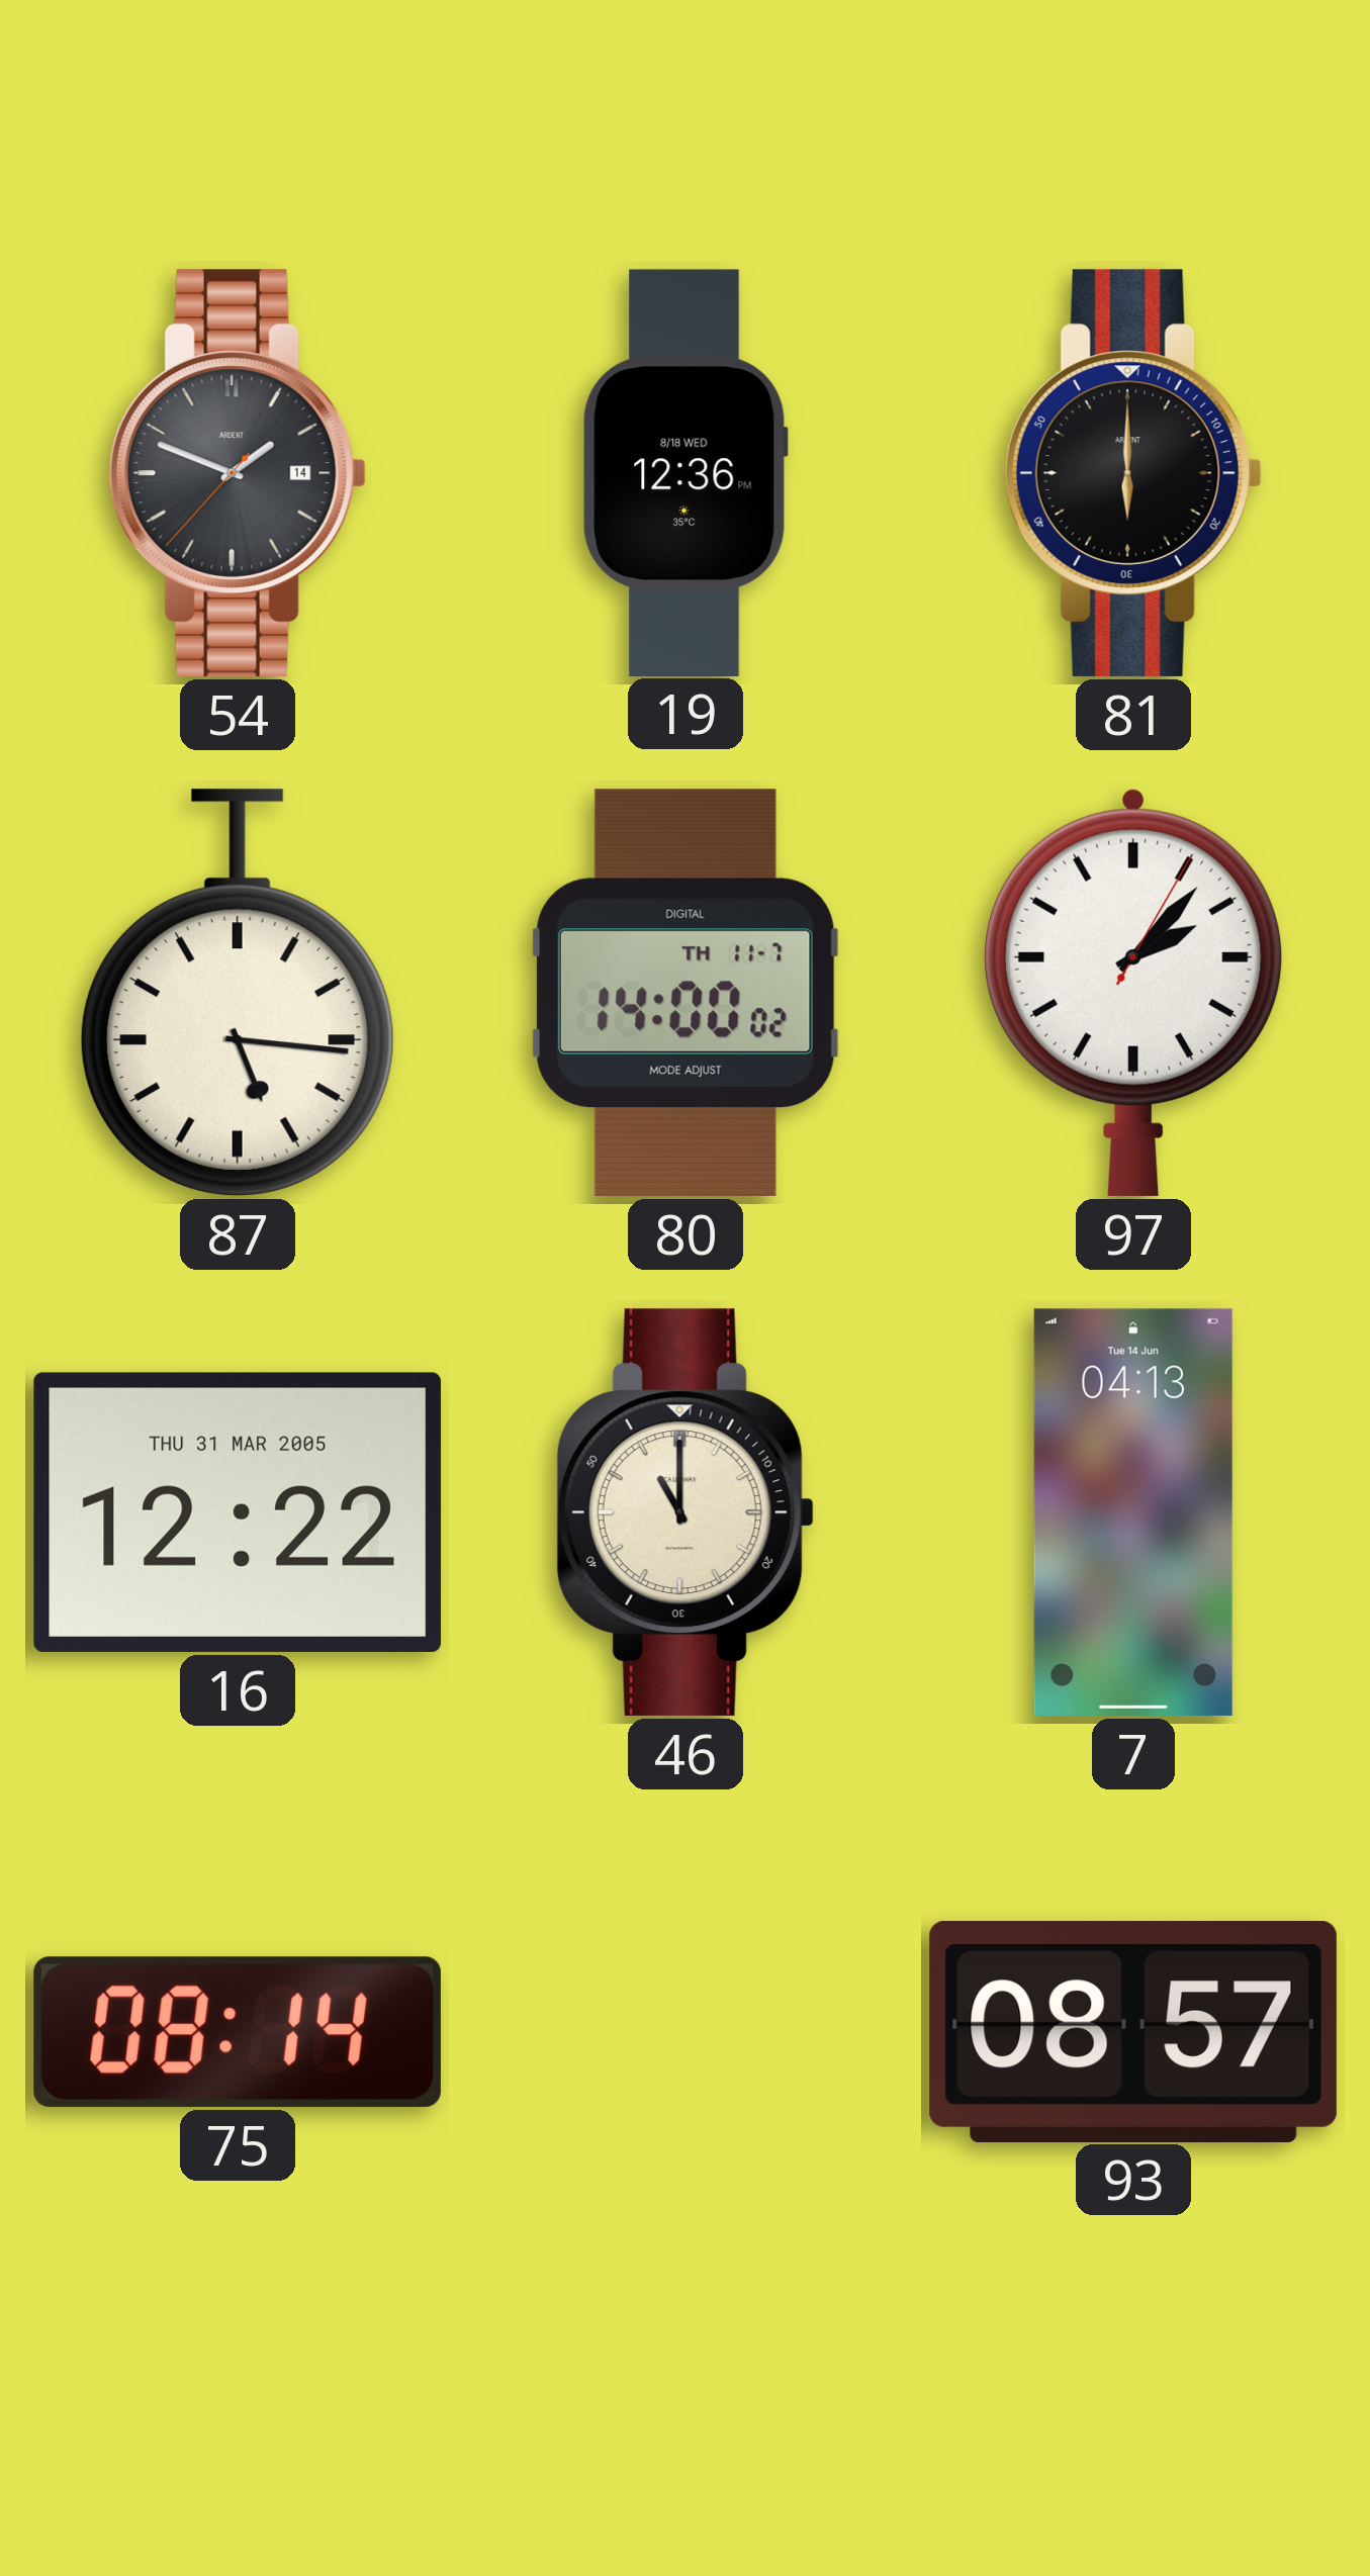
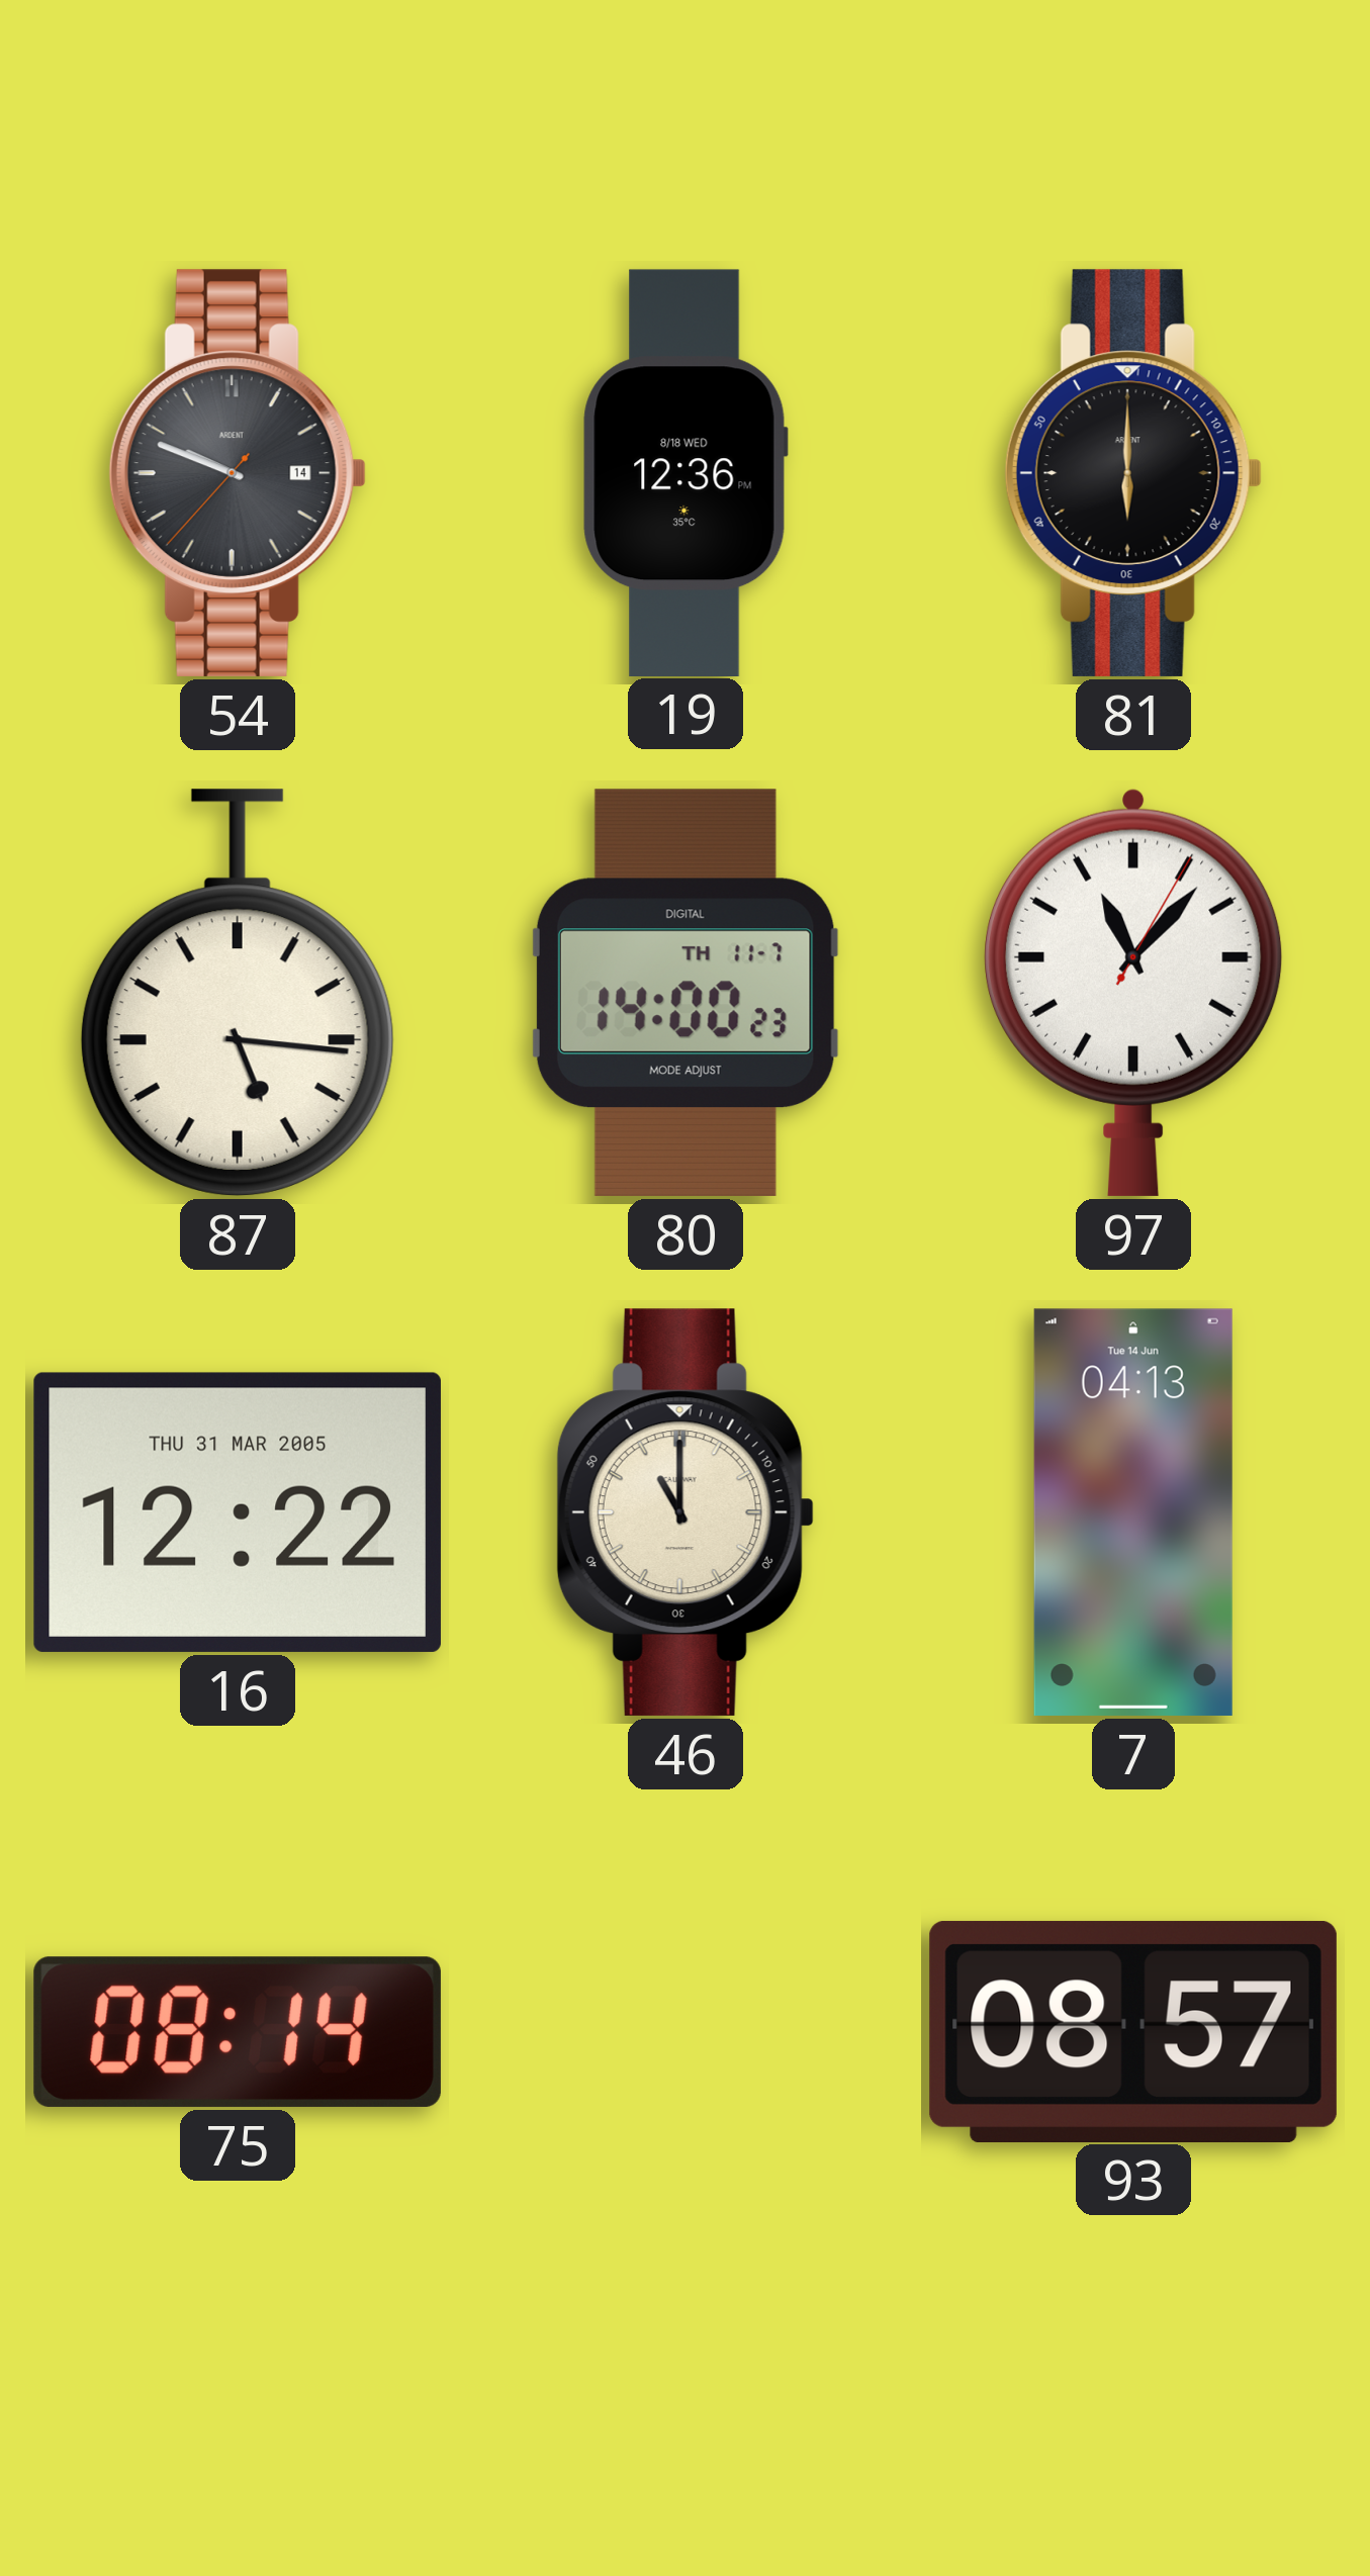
54: 1:48 -> 9:48
80: 14:00:02 -> 14:00:23
97: 2:07 -> 11:07
